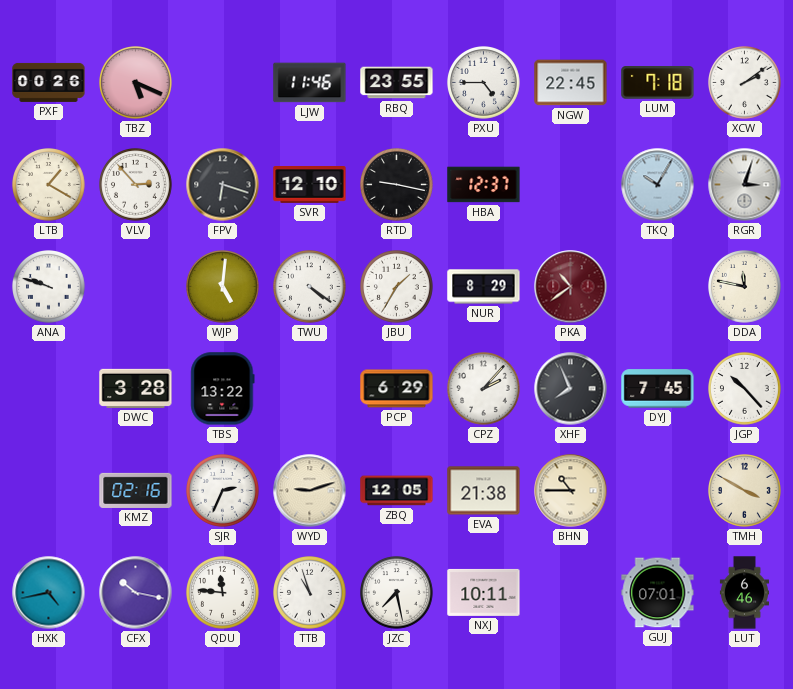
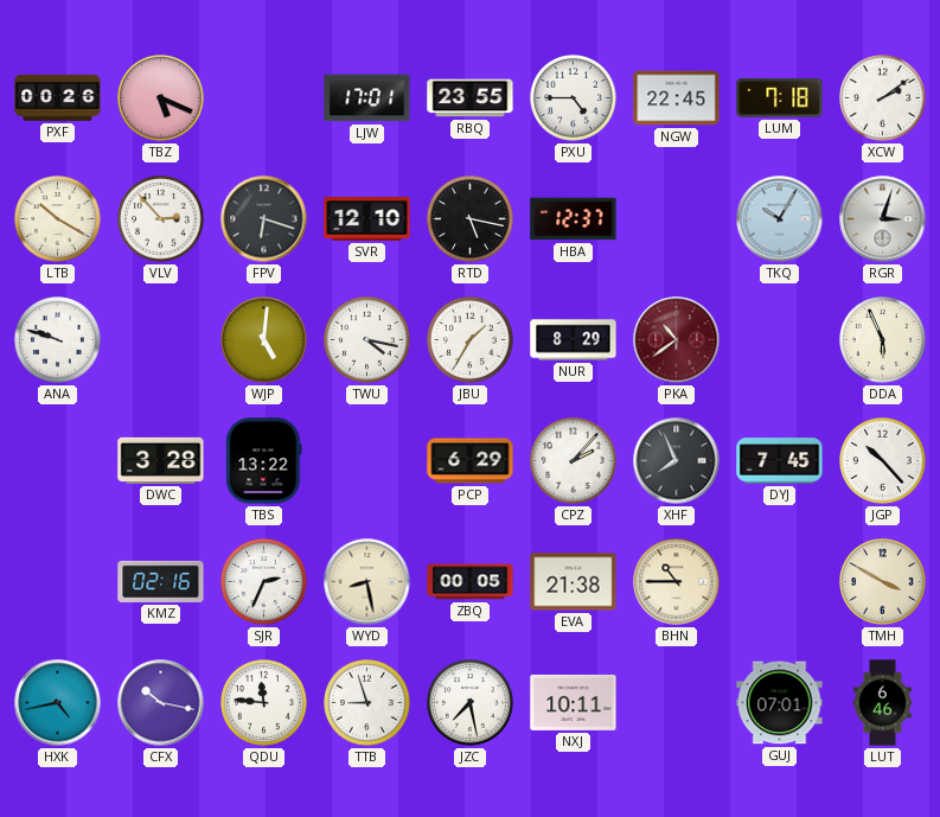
LJW: 11:46 -> 17:01
LTB: 1:20 -> 10:20
RTD: 9:17 -> 5:17
TWU: 4:21 -> 4:17
DDA: 11:47 -> 5:56
WYD: 9:12 -> 8:28
ZBQ: 12:05 -> 00:05
TTB: 10:57 -> 8:57
